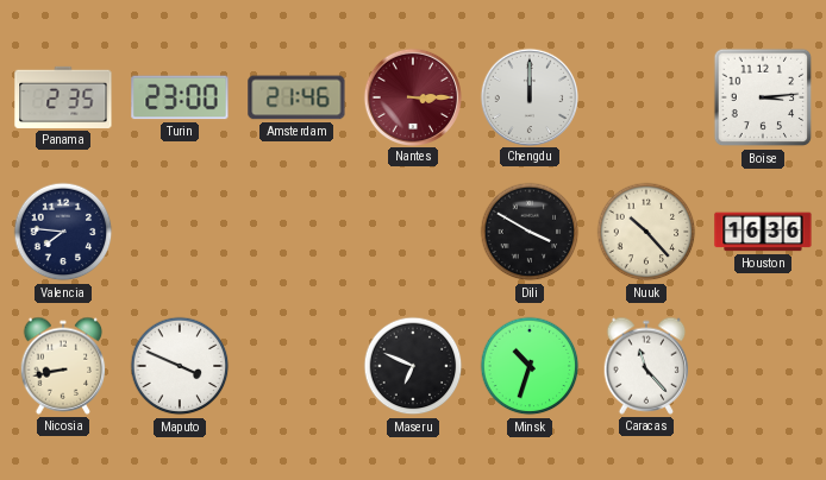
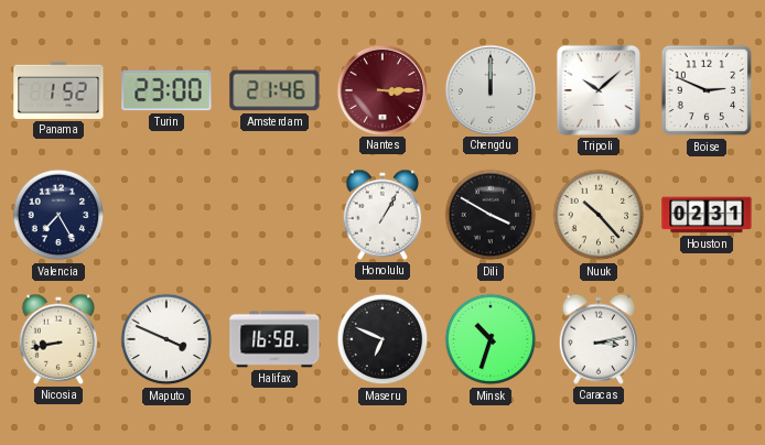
Panama: 2:35 -> 1:52
Tripoli: none -> 10:08
Boise: 3:14 -> 2:49
Valencia: 7:46 -> 7:25
Honolulu: none -> 1:05
Houston: 16:36 -> 02:31
Halifax: none -> 16:58
Caracas: 11:23 -> 3:13
